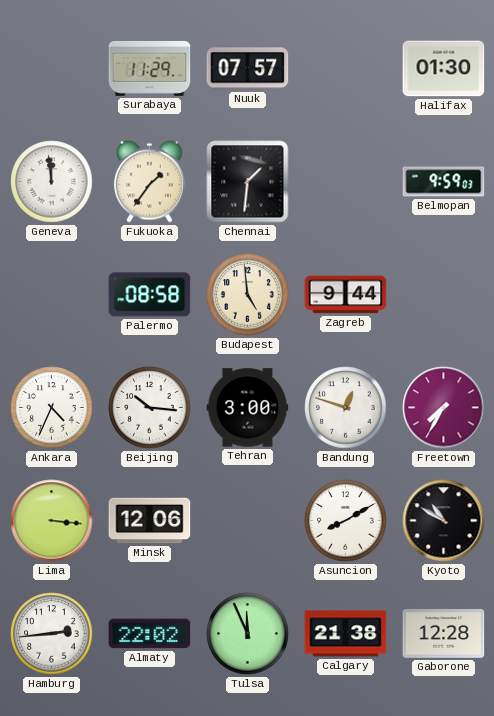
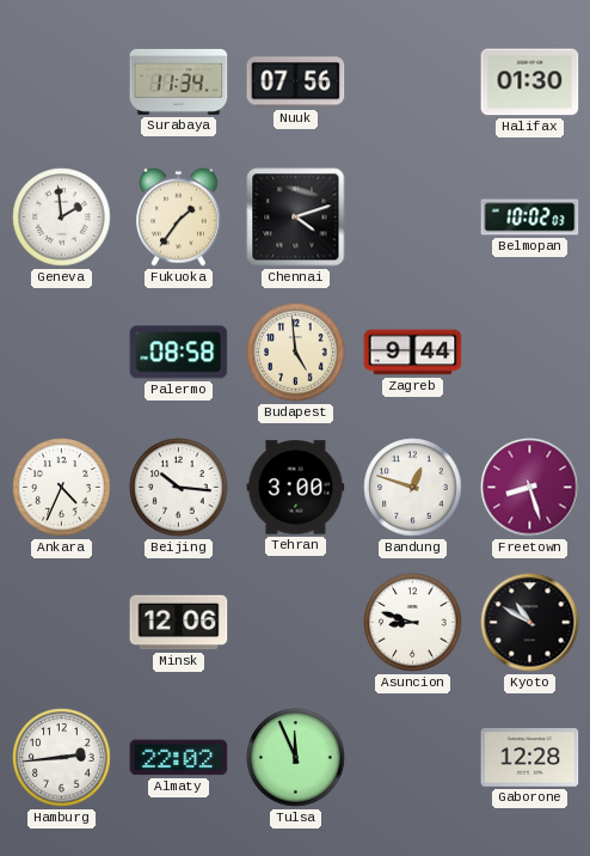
Surabaya: 11:29 -> 11:34
Nuuk: 07:57 -> 07:56
Geneva: 11:59 -> 1:59
Chennai: 1:31 -> 4:12
Belmopan: 9:59 -> 10:02
Freetown: 7:35 -> 8:27
Lima: 3:16 -> none
Asuncion: 8:10 -> 8:48
Calgary: 21:38 -> none
